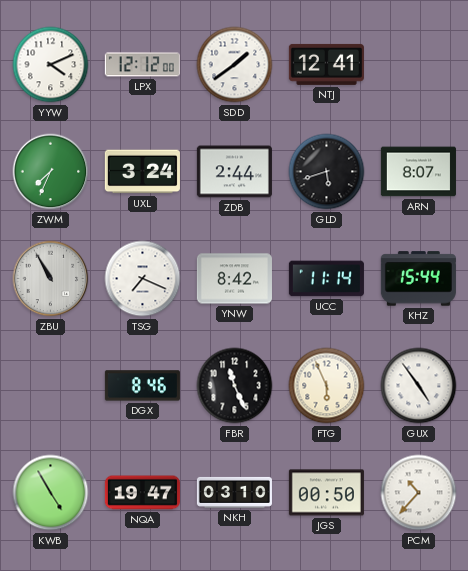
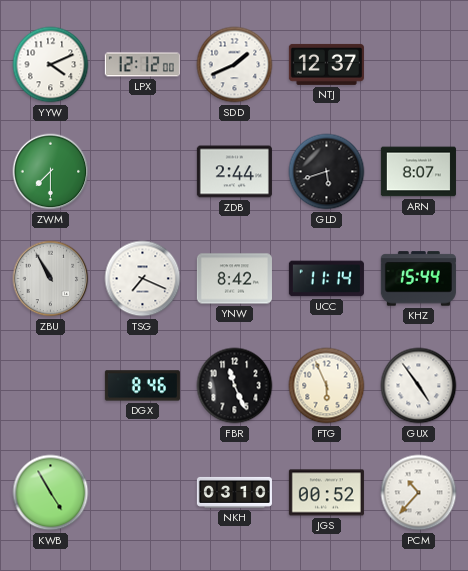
SDD: 1:39 -> 1:41
NTJ: 12:41 -> 12:37
ZWM: 7:34 -> 7:30
UXL: 3:24 -> none
NQA: 19:47 -> none
JGS: 00:50 -> 00:52
